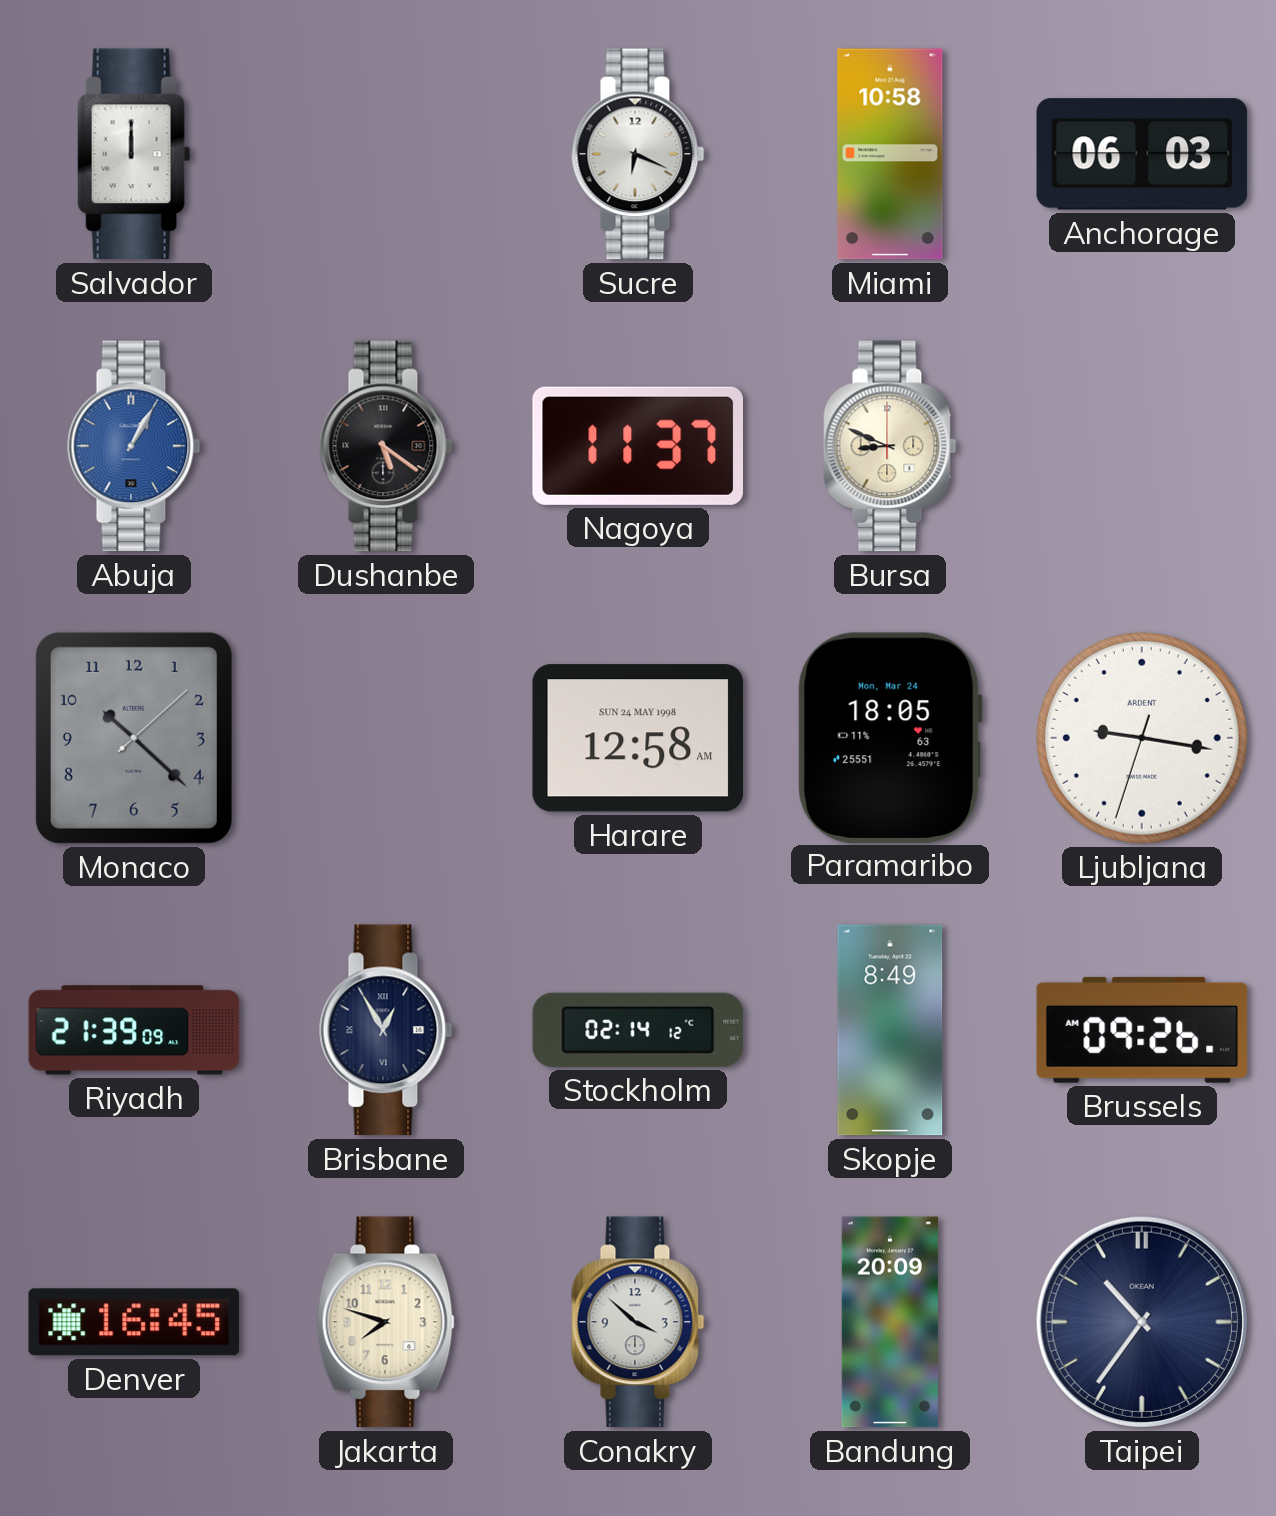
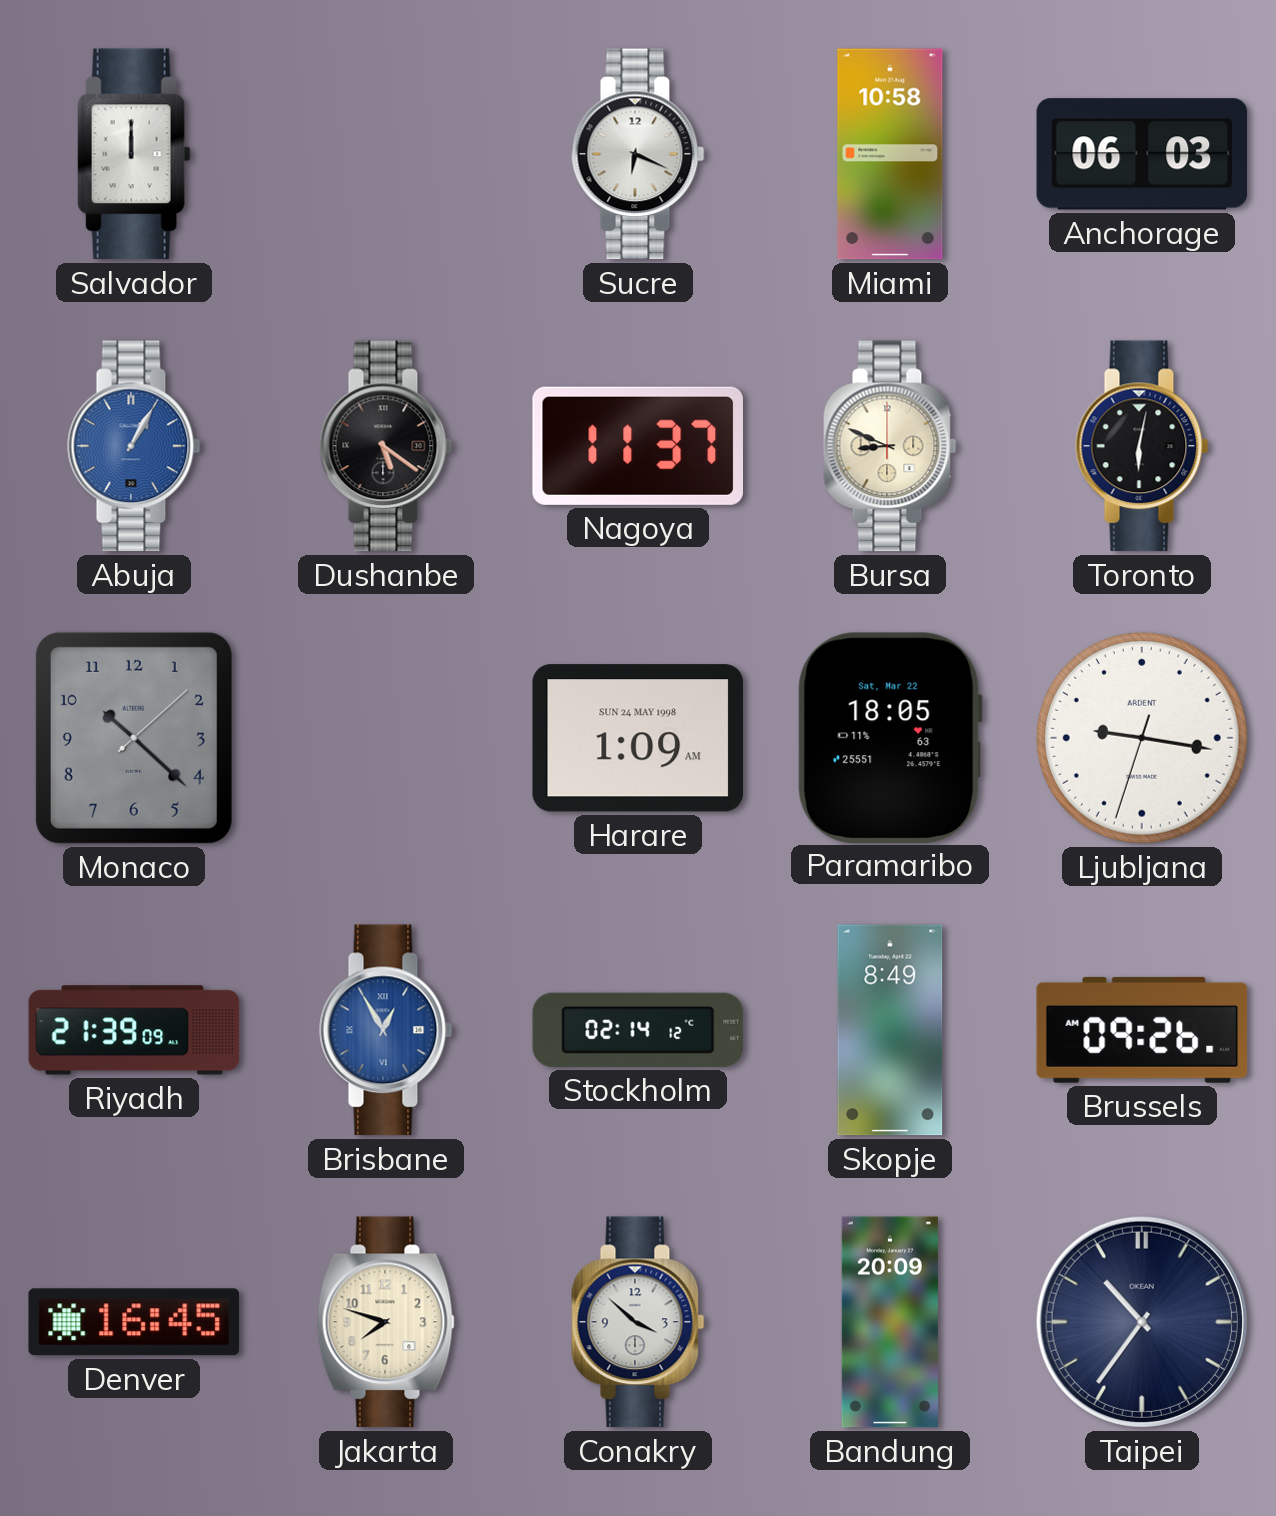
Toronto: none -> 6:02
Harare: 12:58 -> 1:09
Paramaribo date: Mon, Mar 24 -> Sat, Mar 22
Brisbane dial: navy -> blue
